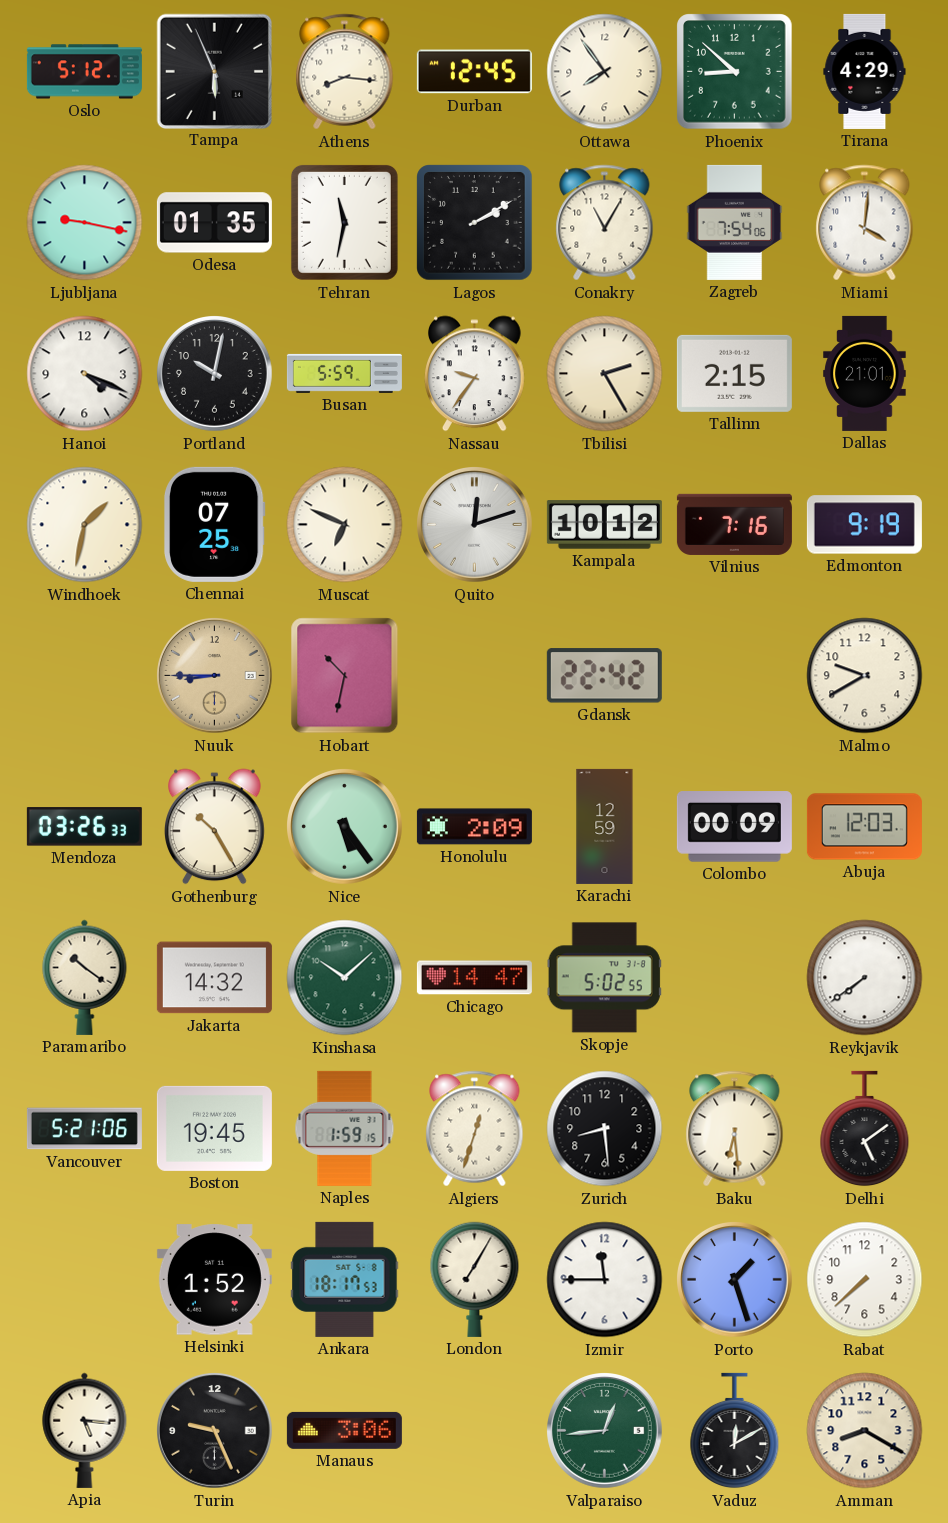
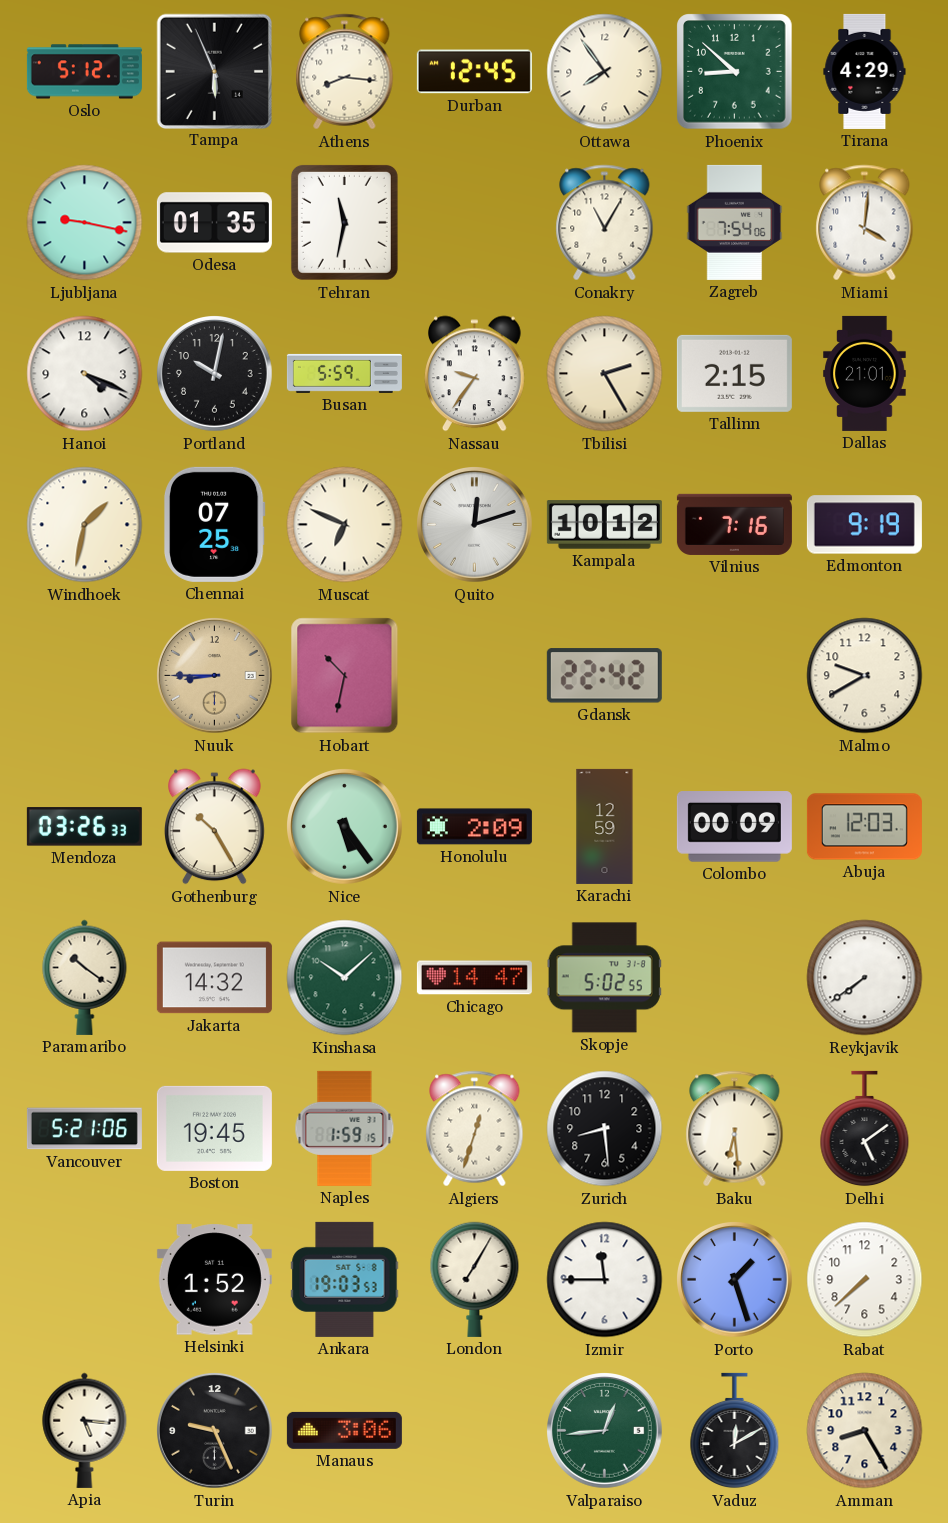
Lagos: 2:10 -> none
Ankara: 18:17 -> 19:03
Amman: 8:20 -> 8:25
